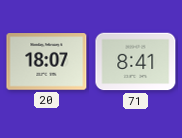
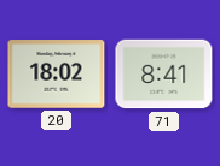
20: 18:07 -> 18:02
